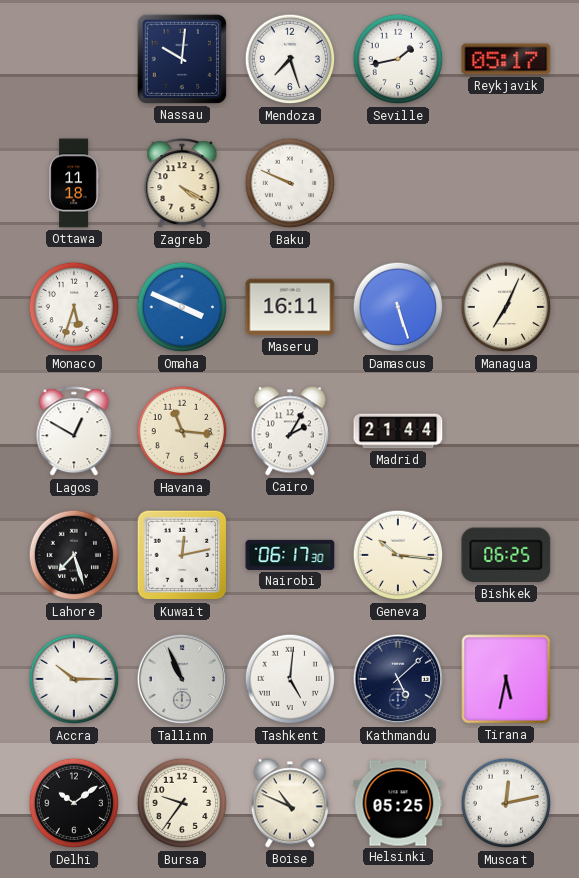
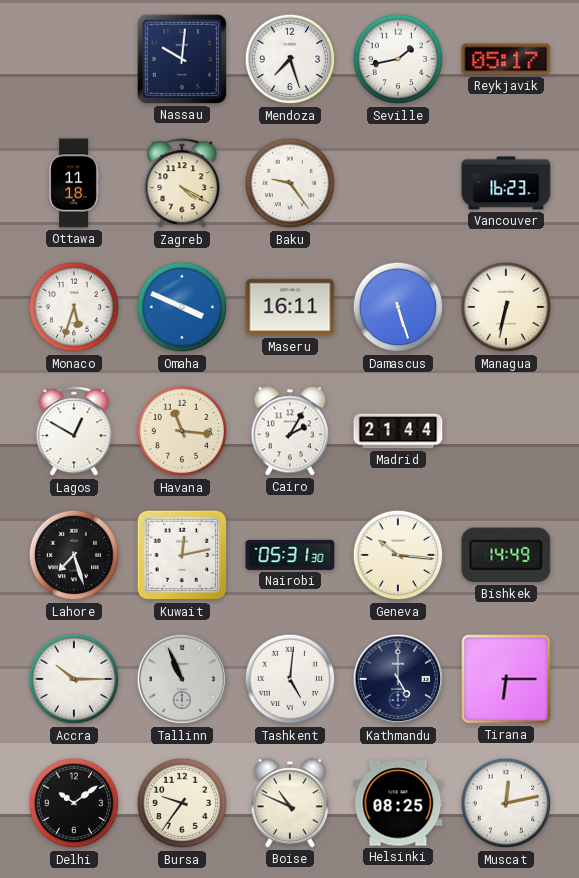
Baku: 9:49 -> 9:24
Vancouver: none -> 16:23
Managua: 7:04 -> 6:32
Nairobi: 06:17 -> 05:31
Bishkek: 06:25 -> 14:49
Kathmandu: 5:08 -> 5:00
Tirana: 5:32 -> 6:15
Helsinki: 05:25 -> 08:25
